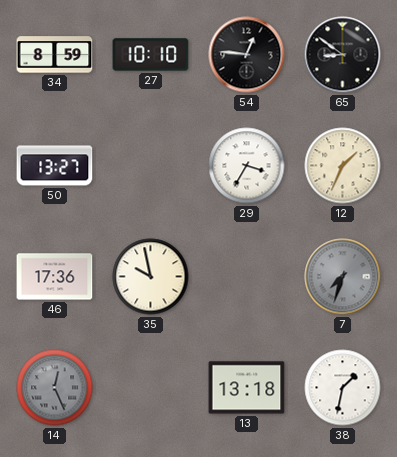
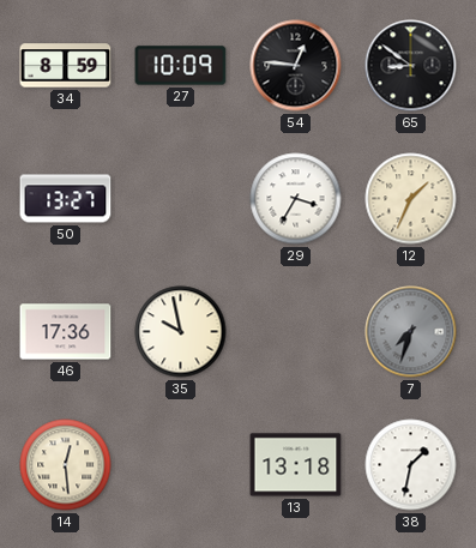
27: 10:10 -> 10:09
14: 12:26 -> 12:29
14 dial: grey -> cream
